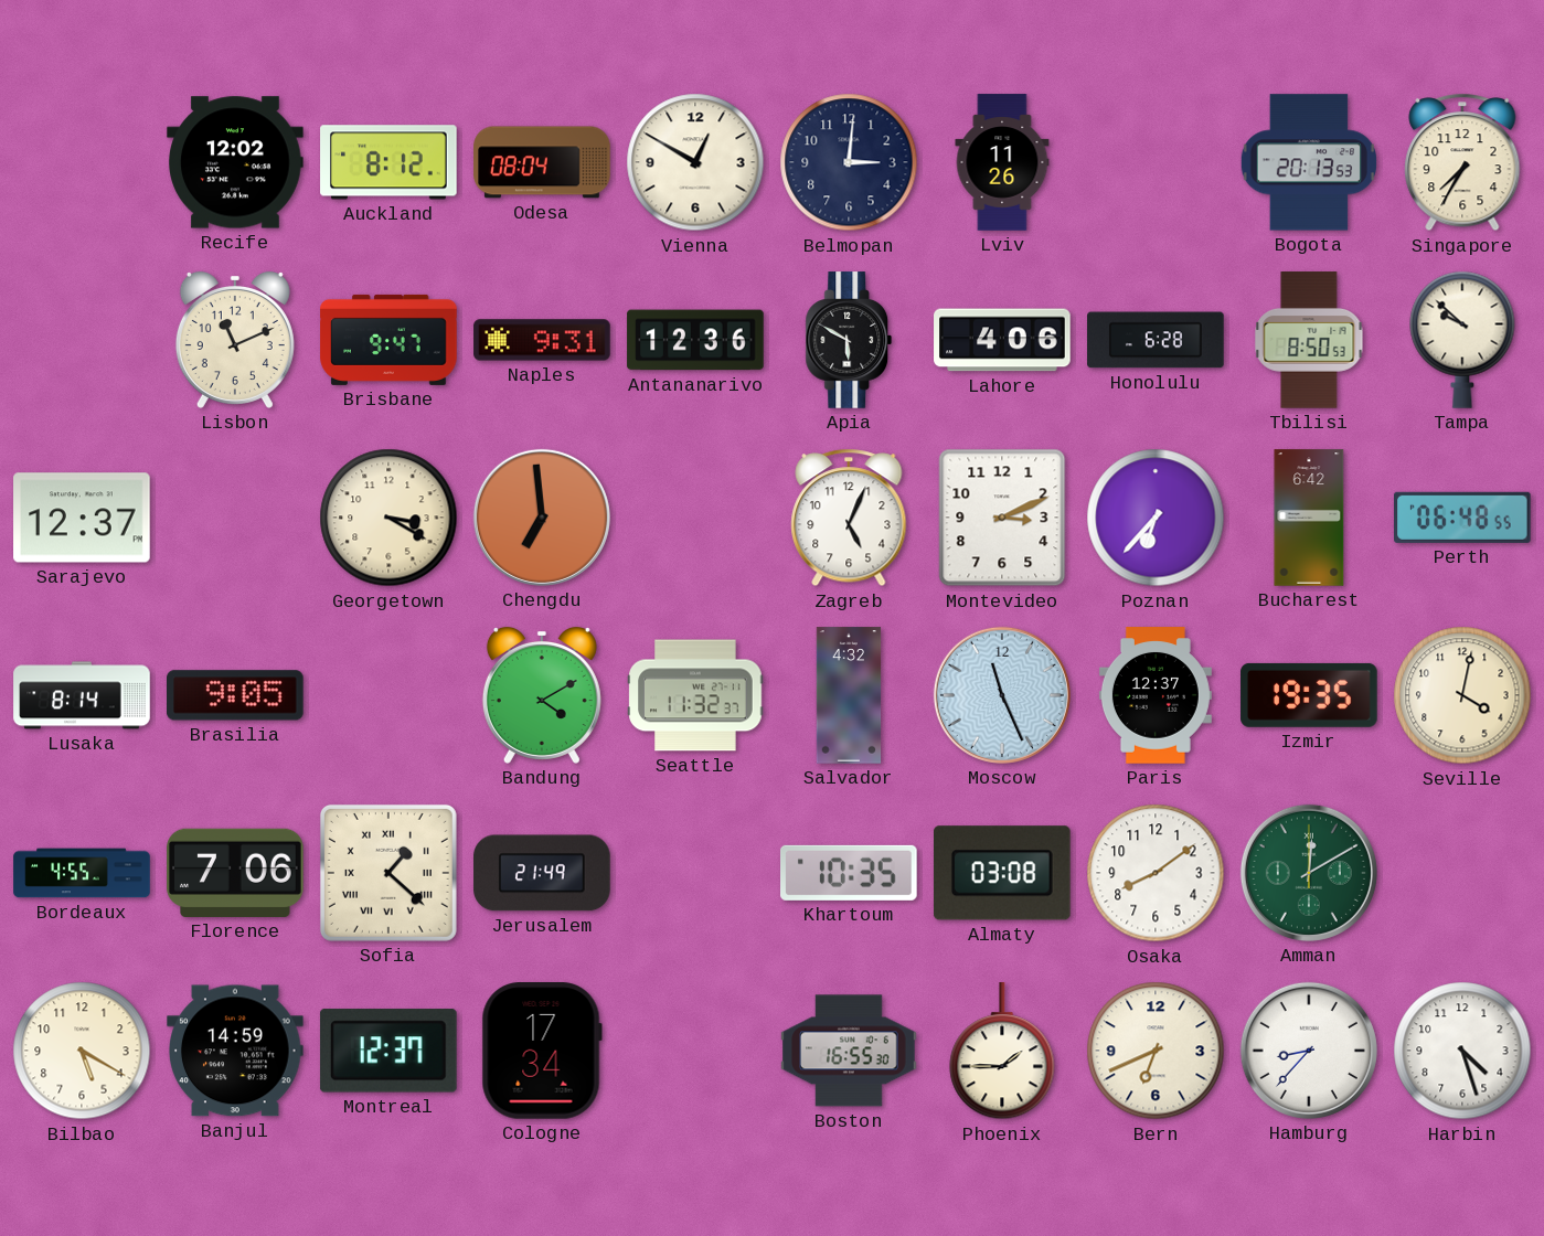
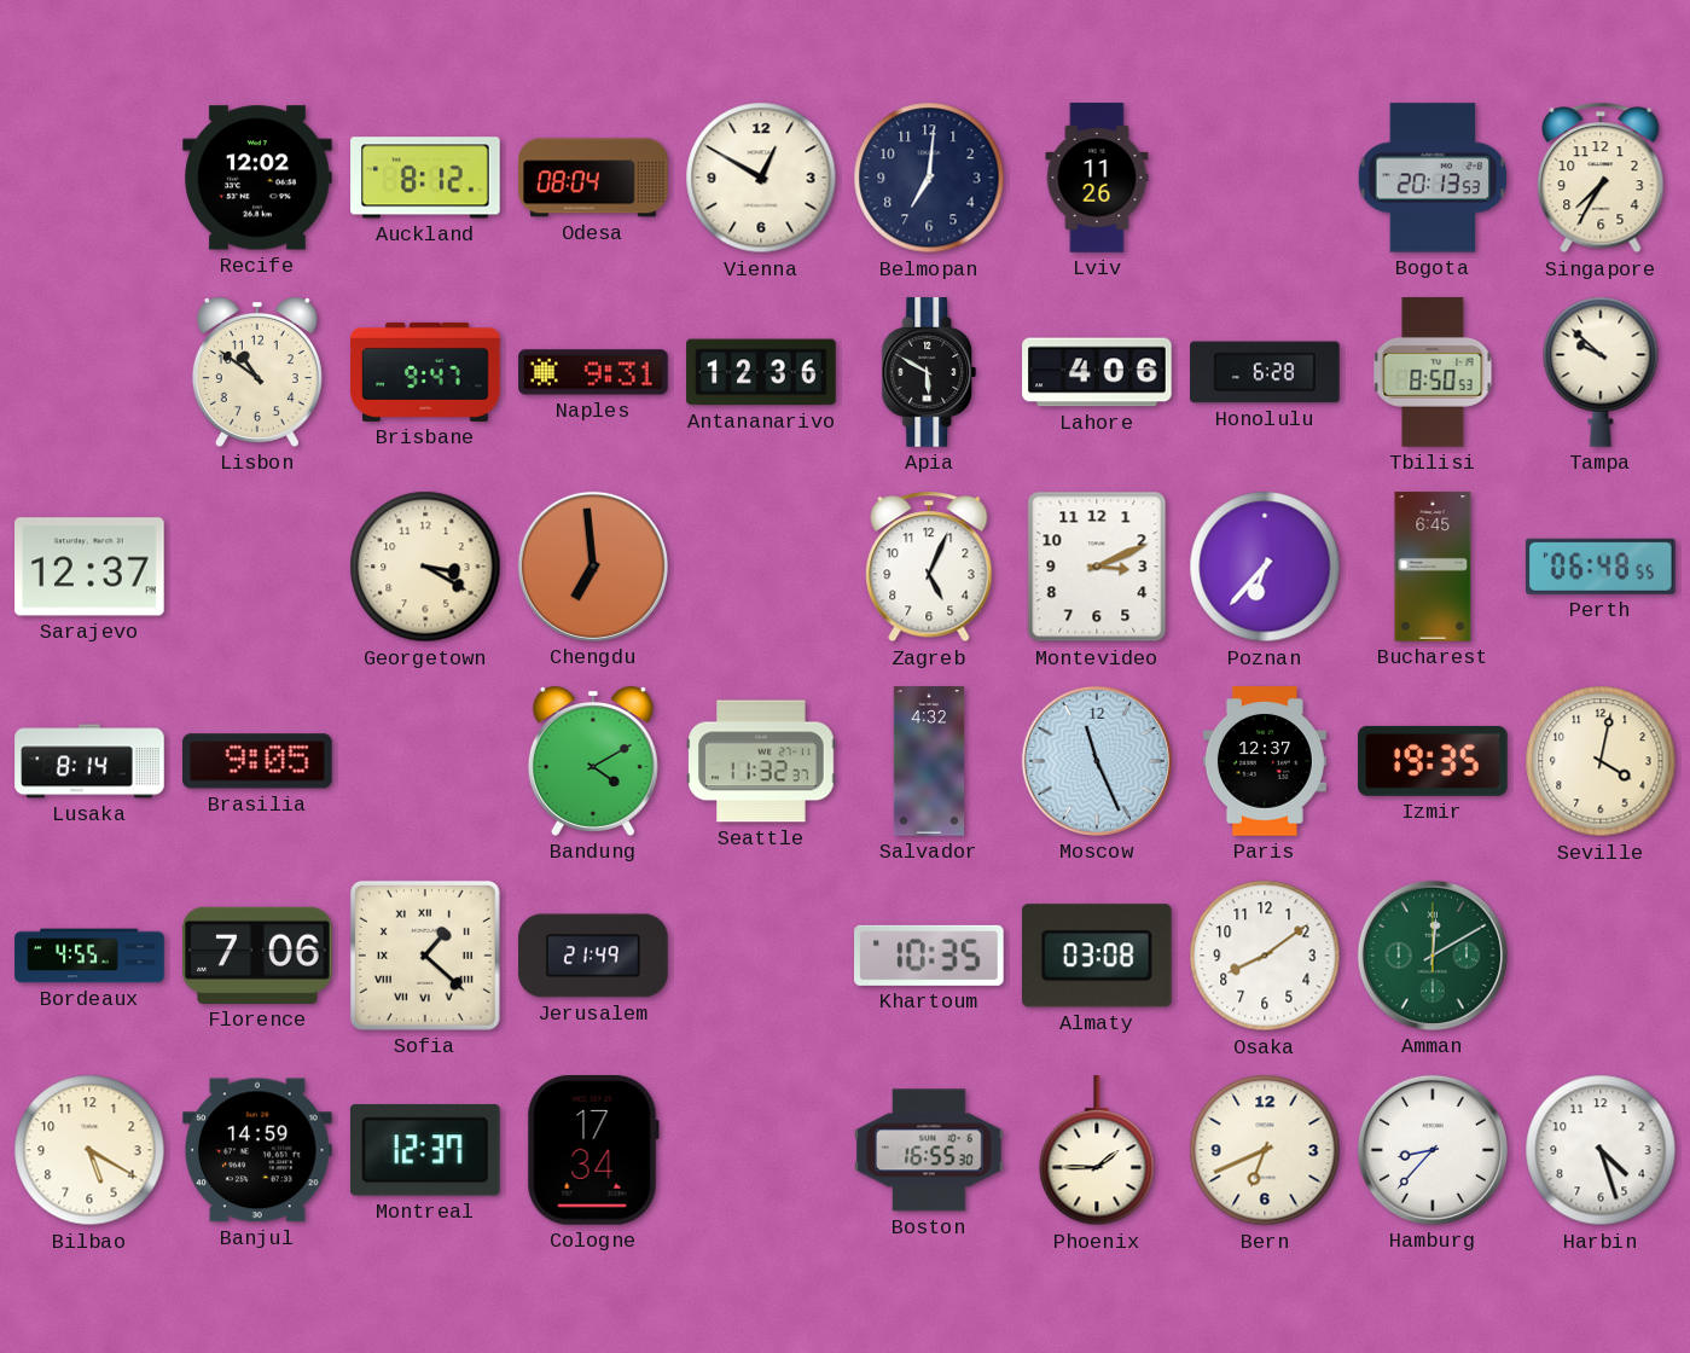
Belmopan: 3:01 -> 7:01
Lisbon: 11:11 -> 10:51
Bucharest: 6:42 -> 6:45
